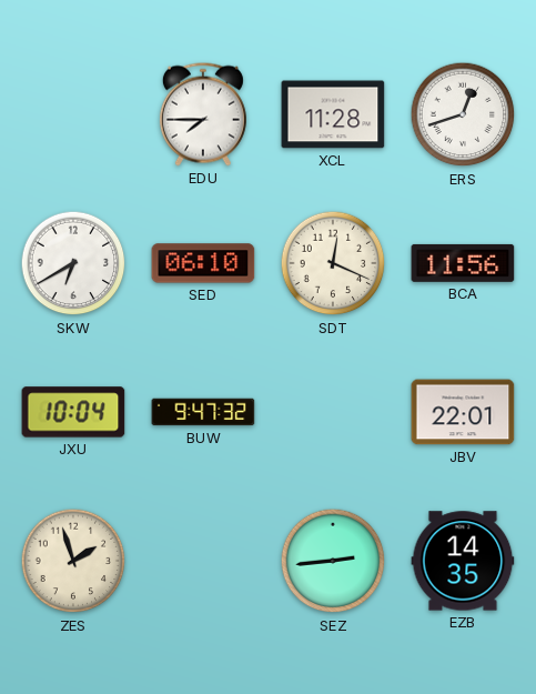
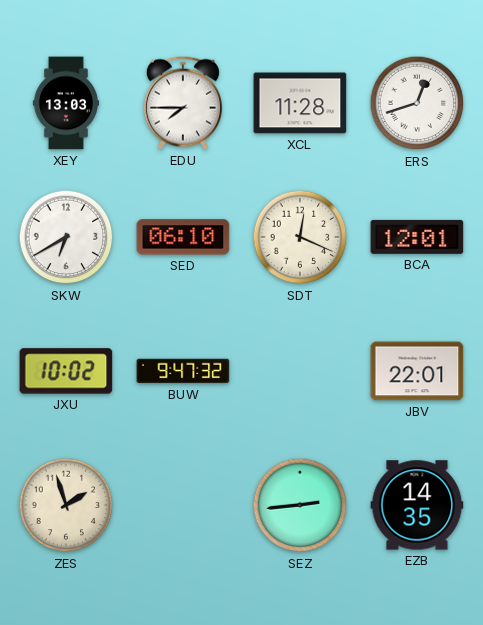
XEY: none -> 13:03
BCA: 11:56 -> 12:01
JXU: 10:04 -> 10:02
